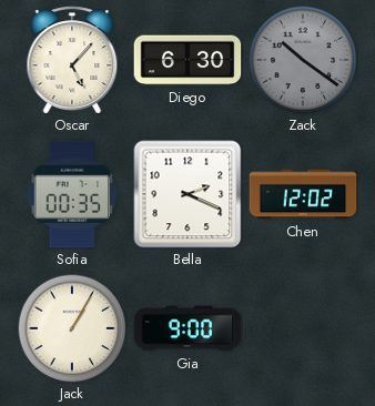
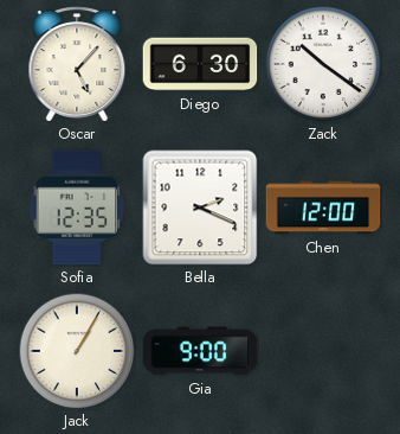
Zack dial: grey -> white
Sofia: 00:35 -> 12:35
Chen: 12:02 -> 12:00
